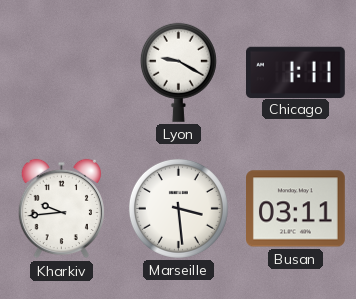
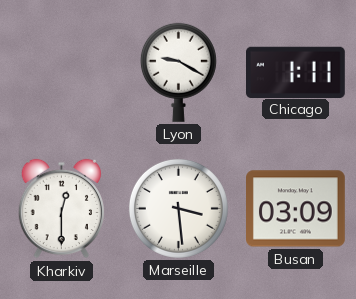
Kharkiv: 9:44 -> 12:30
Busan: 03:11 -> 03:09
